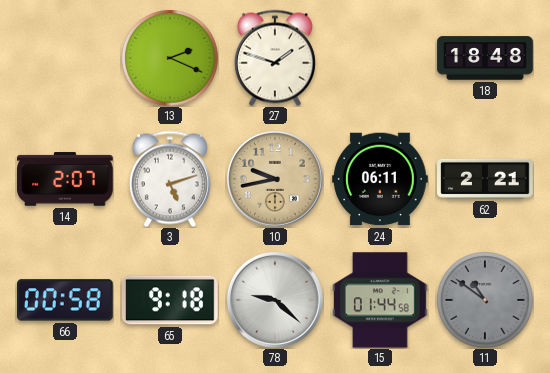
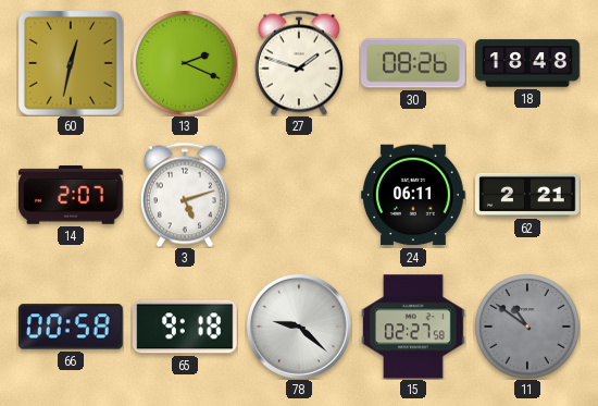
60: none -> 12:32
30: none -> 08:26
10: 9:43 -> none
15: 01:44 -> 02:27
